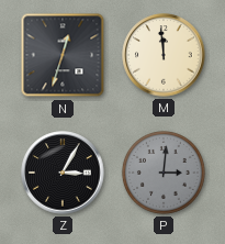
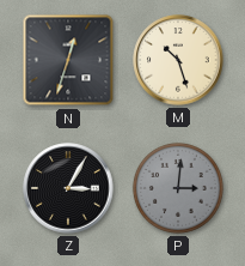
M: 11:59 -> 10:27
